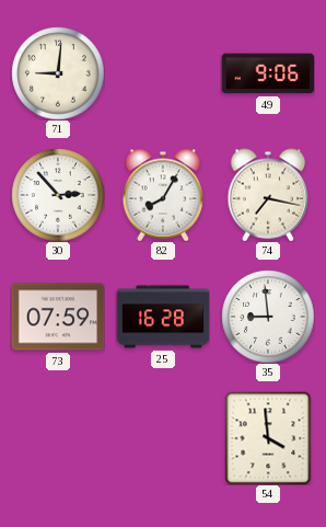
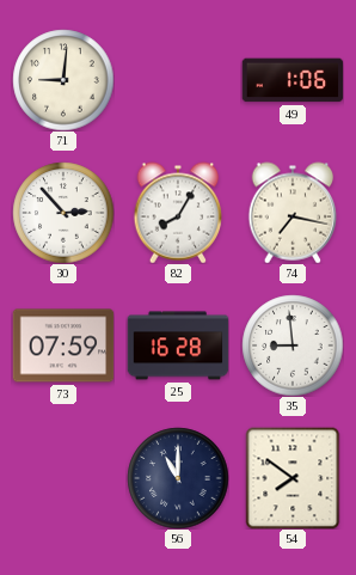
49: 9:06 -> 1:06
56: none -> 11:00
54: 3:59 -> 7:51
